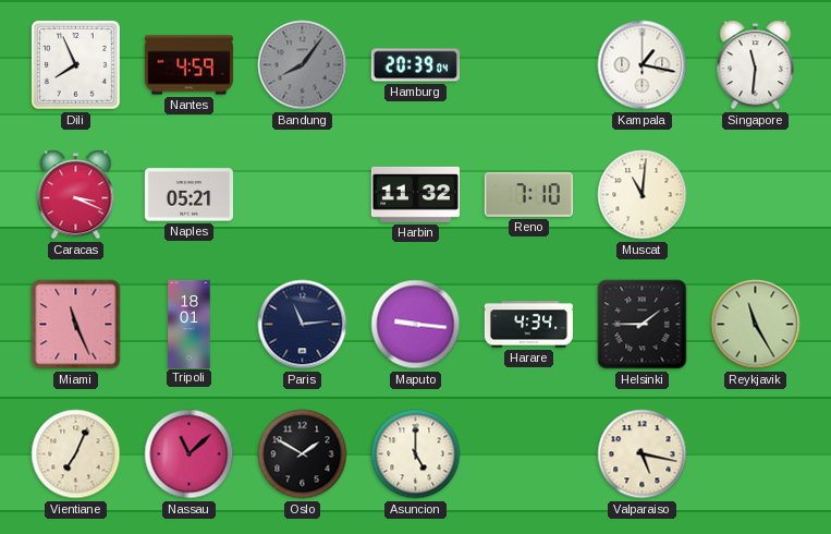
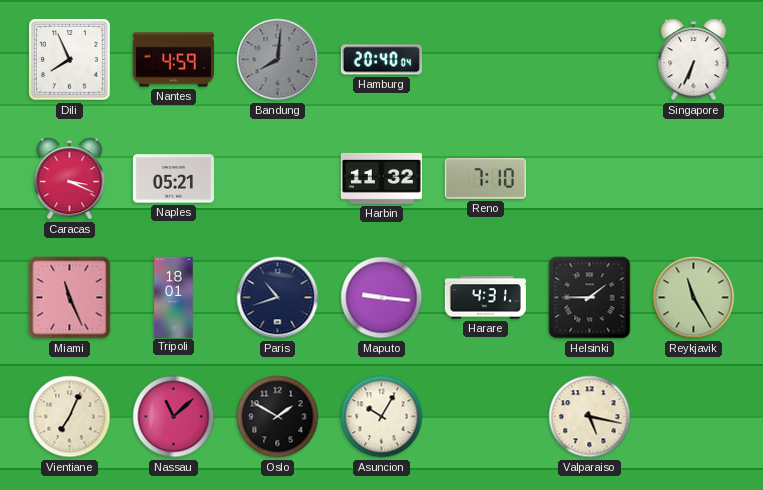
Bandung: 8:06 -> 8:01
Hamburg: 20:39 -> 20:40
Kampala: 1:17 -> none
Singapore: 11:31 -> 6:34
Muscat: 11:01 -> none
Paris: 11:14 -> 10:42
Harare: 4:34 -> 4:31
Asuncion: 5:00 -> 10:05
